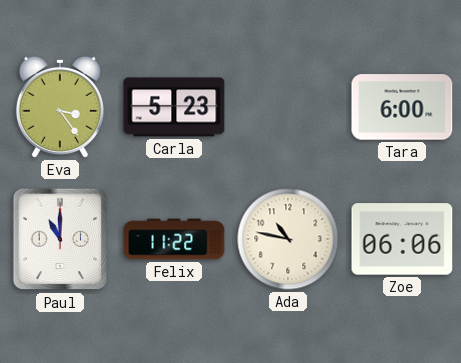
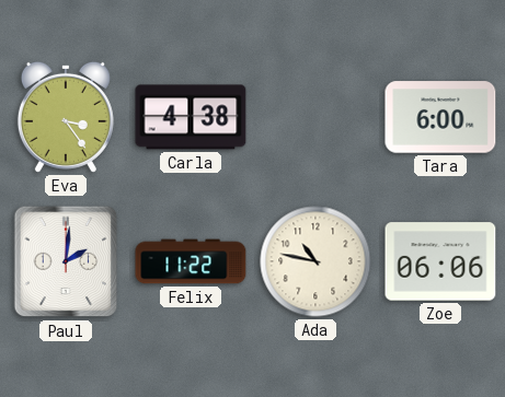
Carla: 5:23 -> 4:38
Paul: 11:00 -> 2:01
